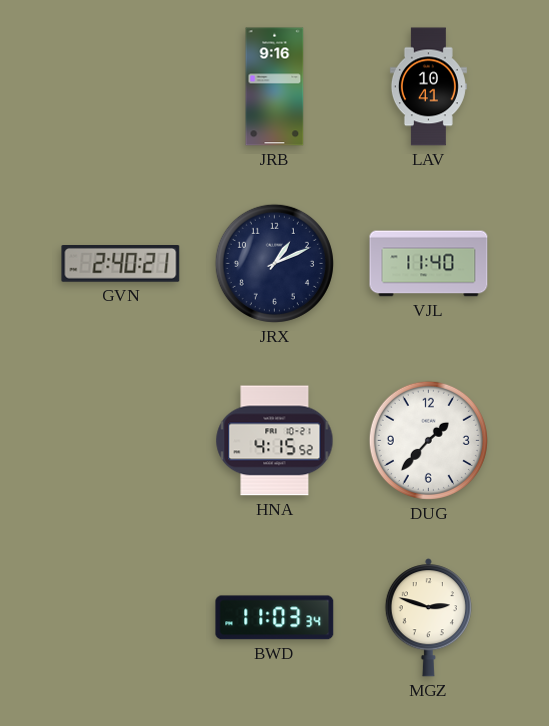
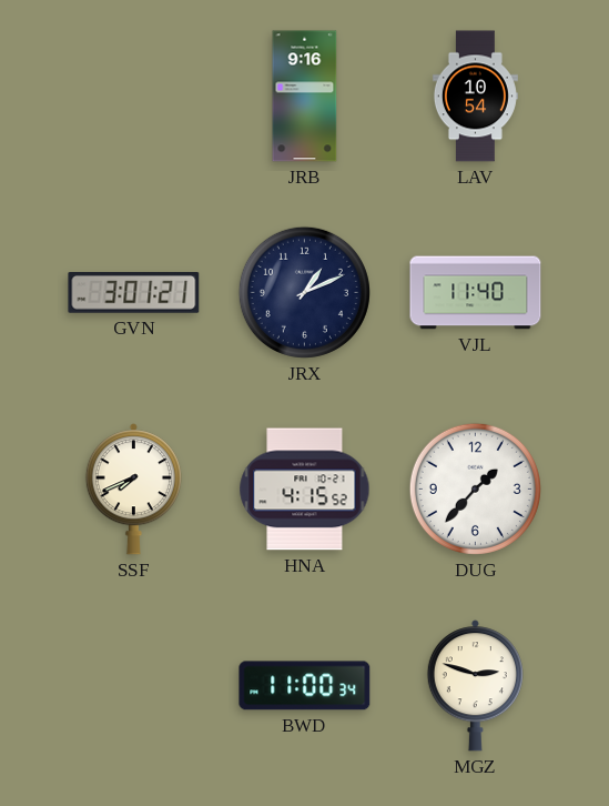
LAV: 10:41 -> 10:54
GVN: 2:40 -> 3:01
SSF: none -> 7:41
BWD: 11:03 -> 11:00
